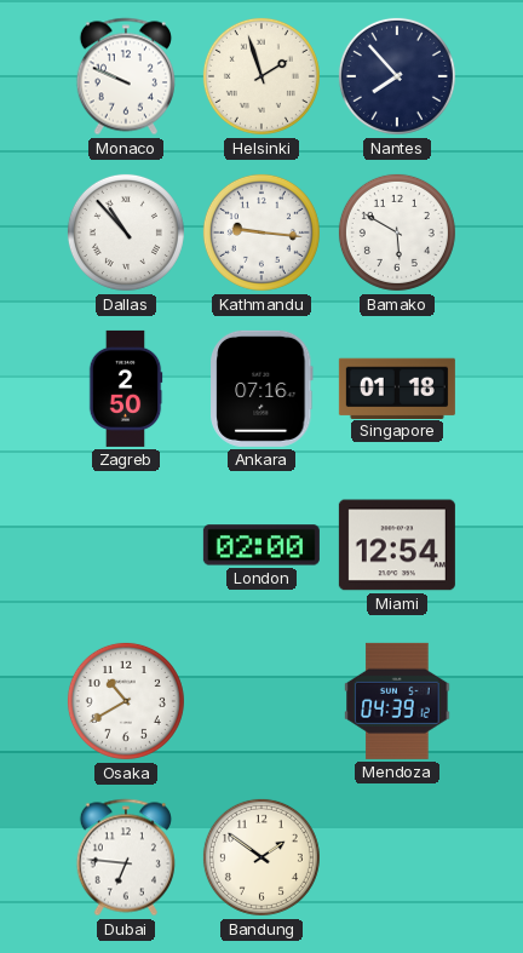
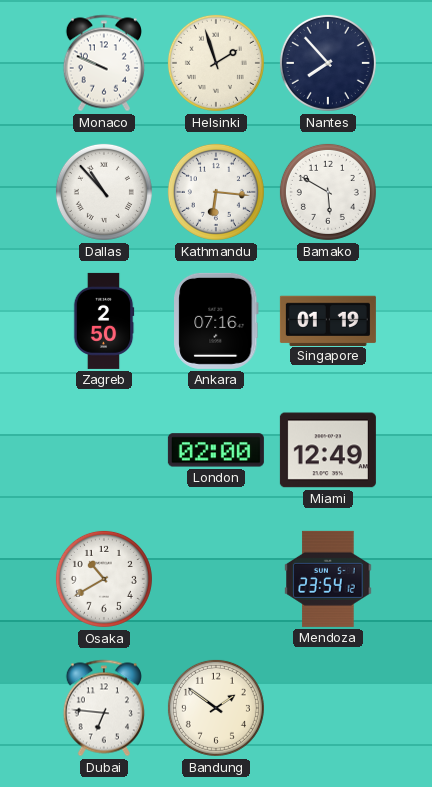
Kathmandu: 9:16 -> 6:16
Singapore: 01:18 -> 01:19
Miami: 12:54 -> 12:49
Mendoza: 04:39 -> 23:54
